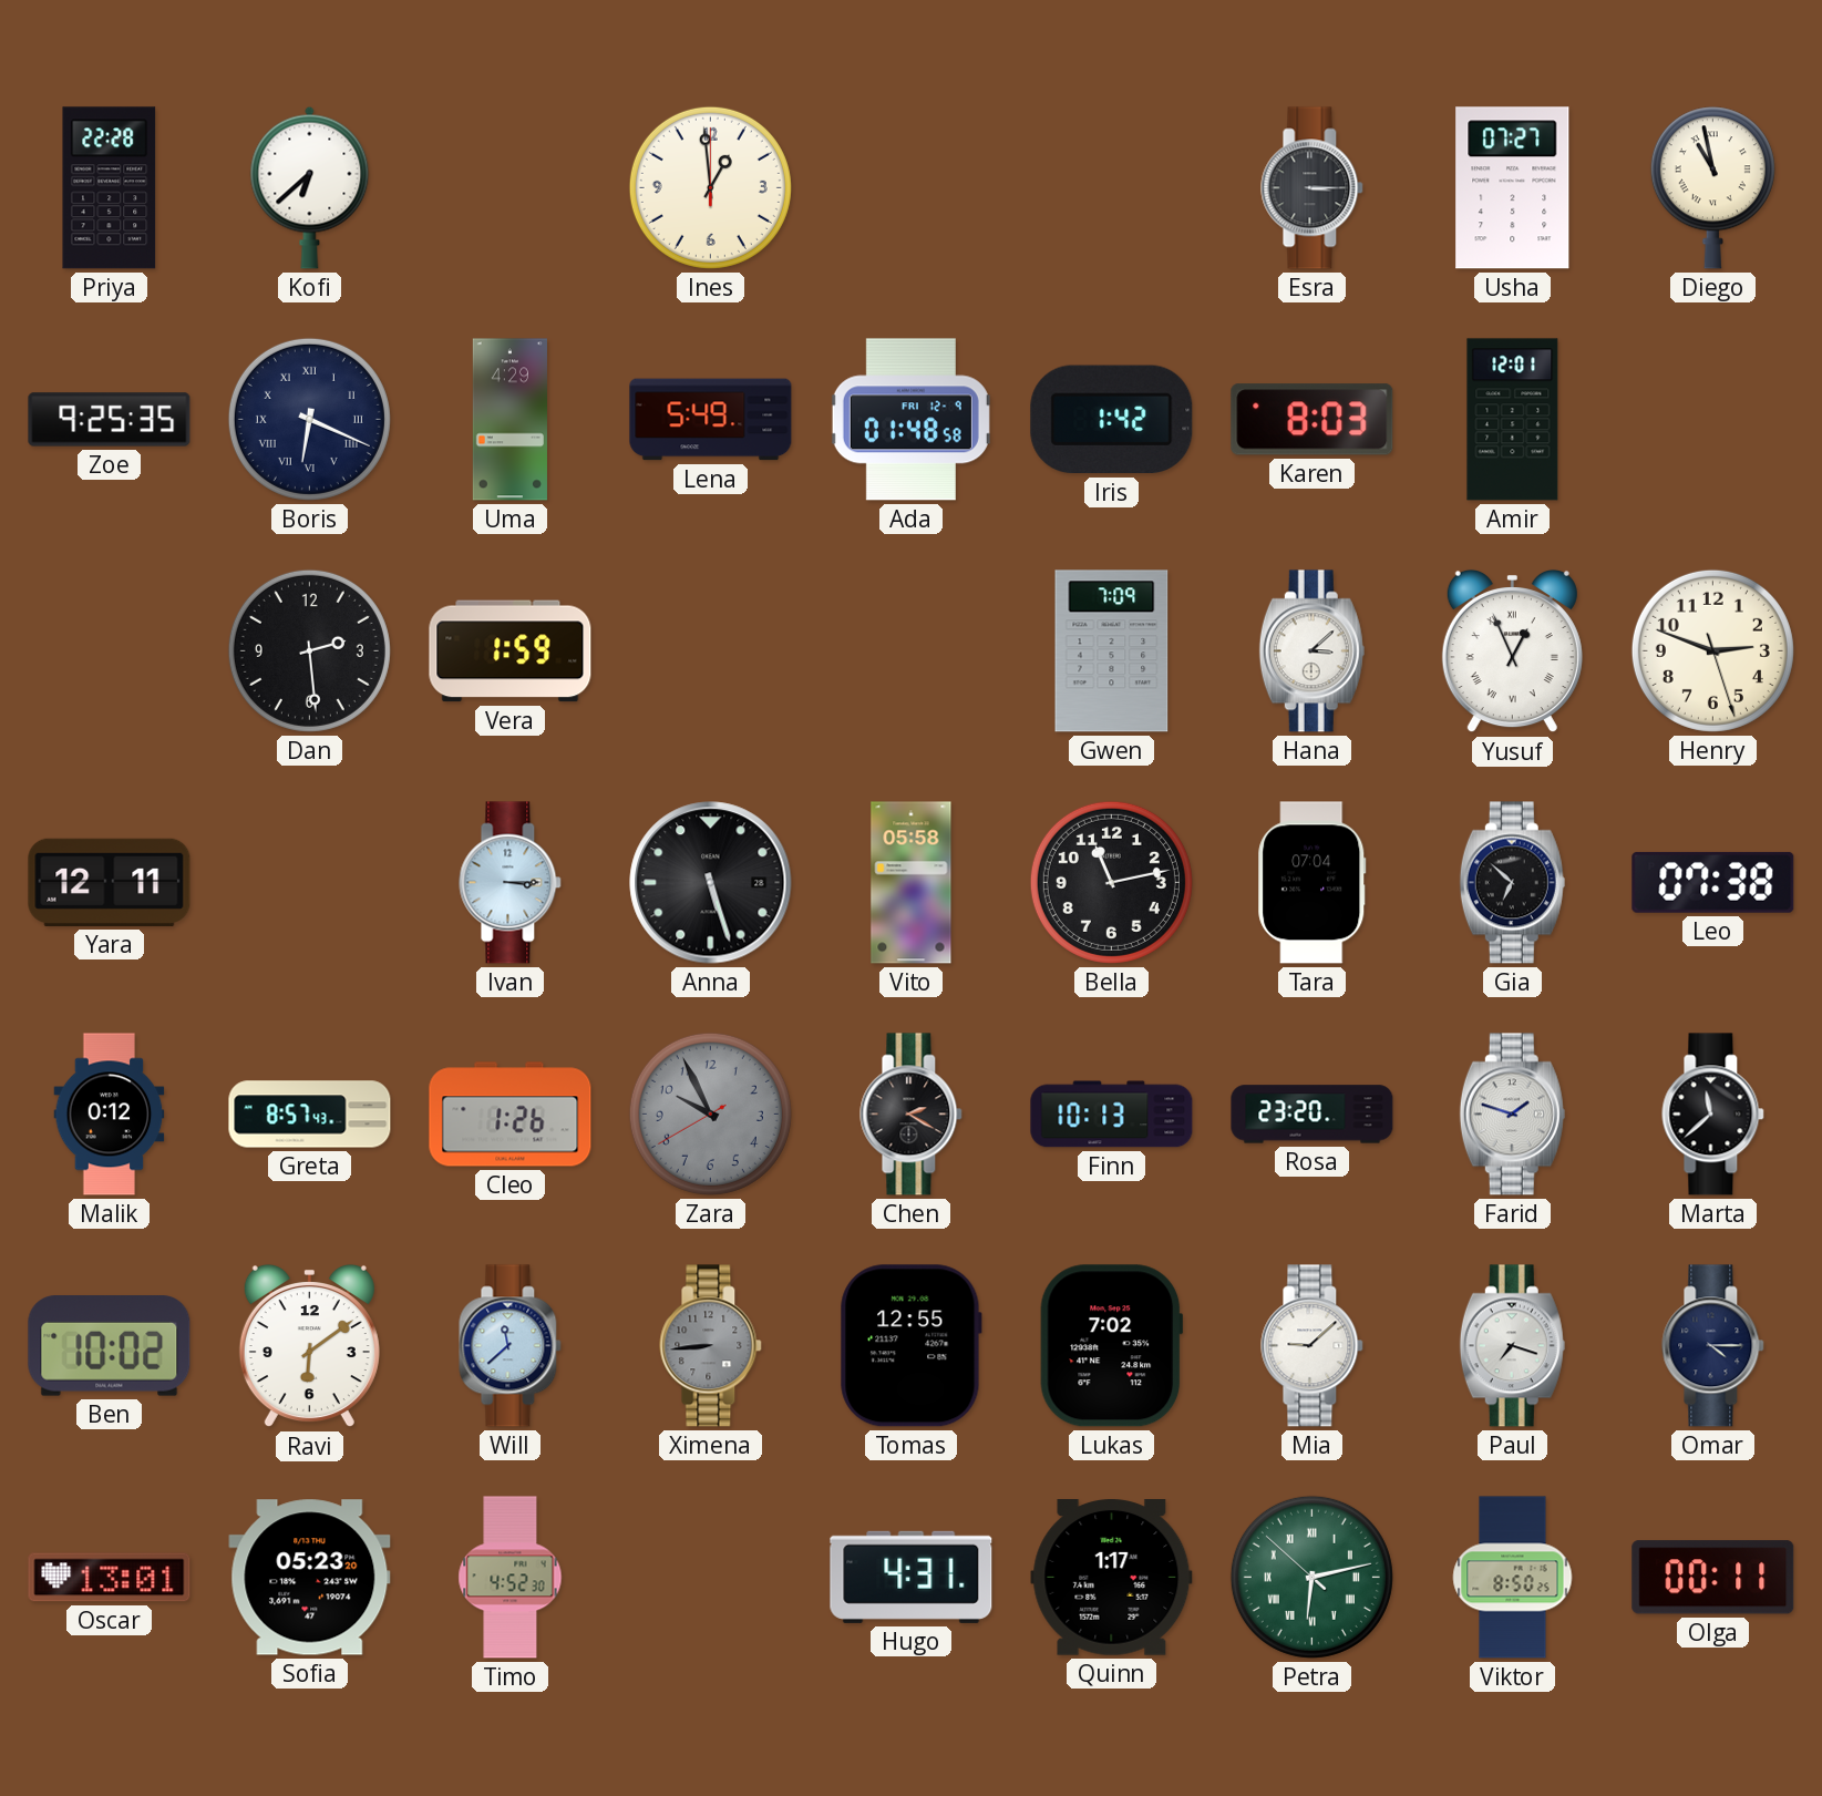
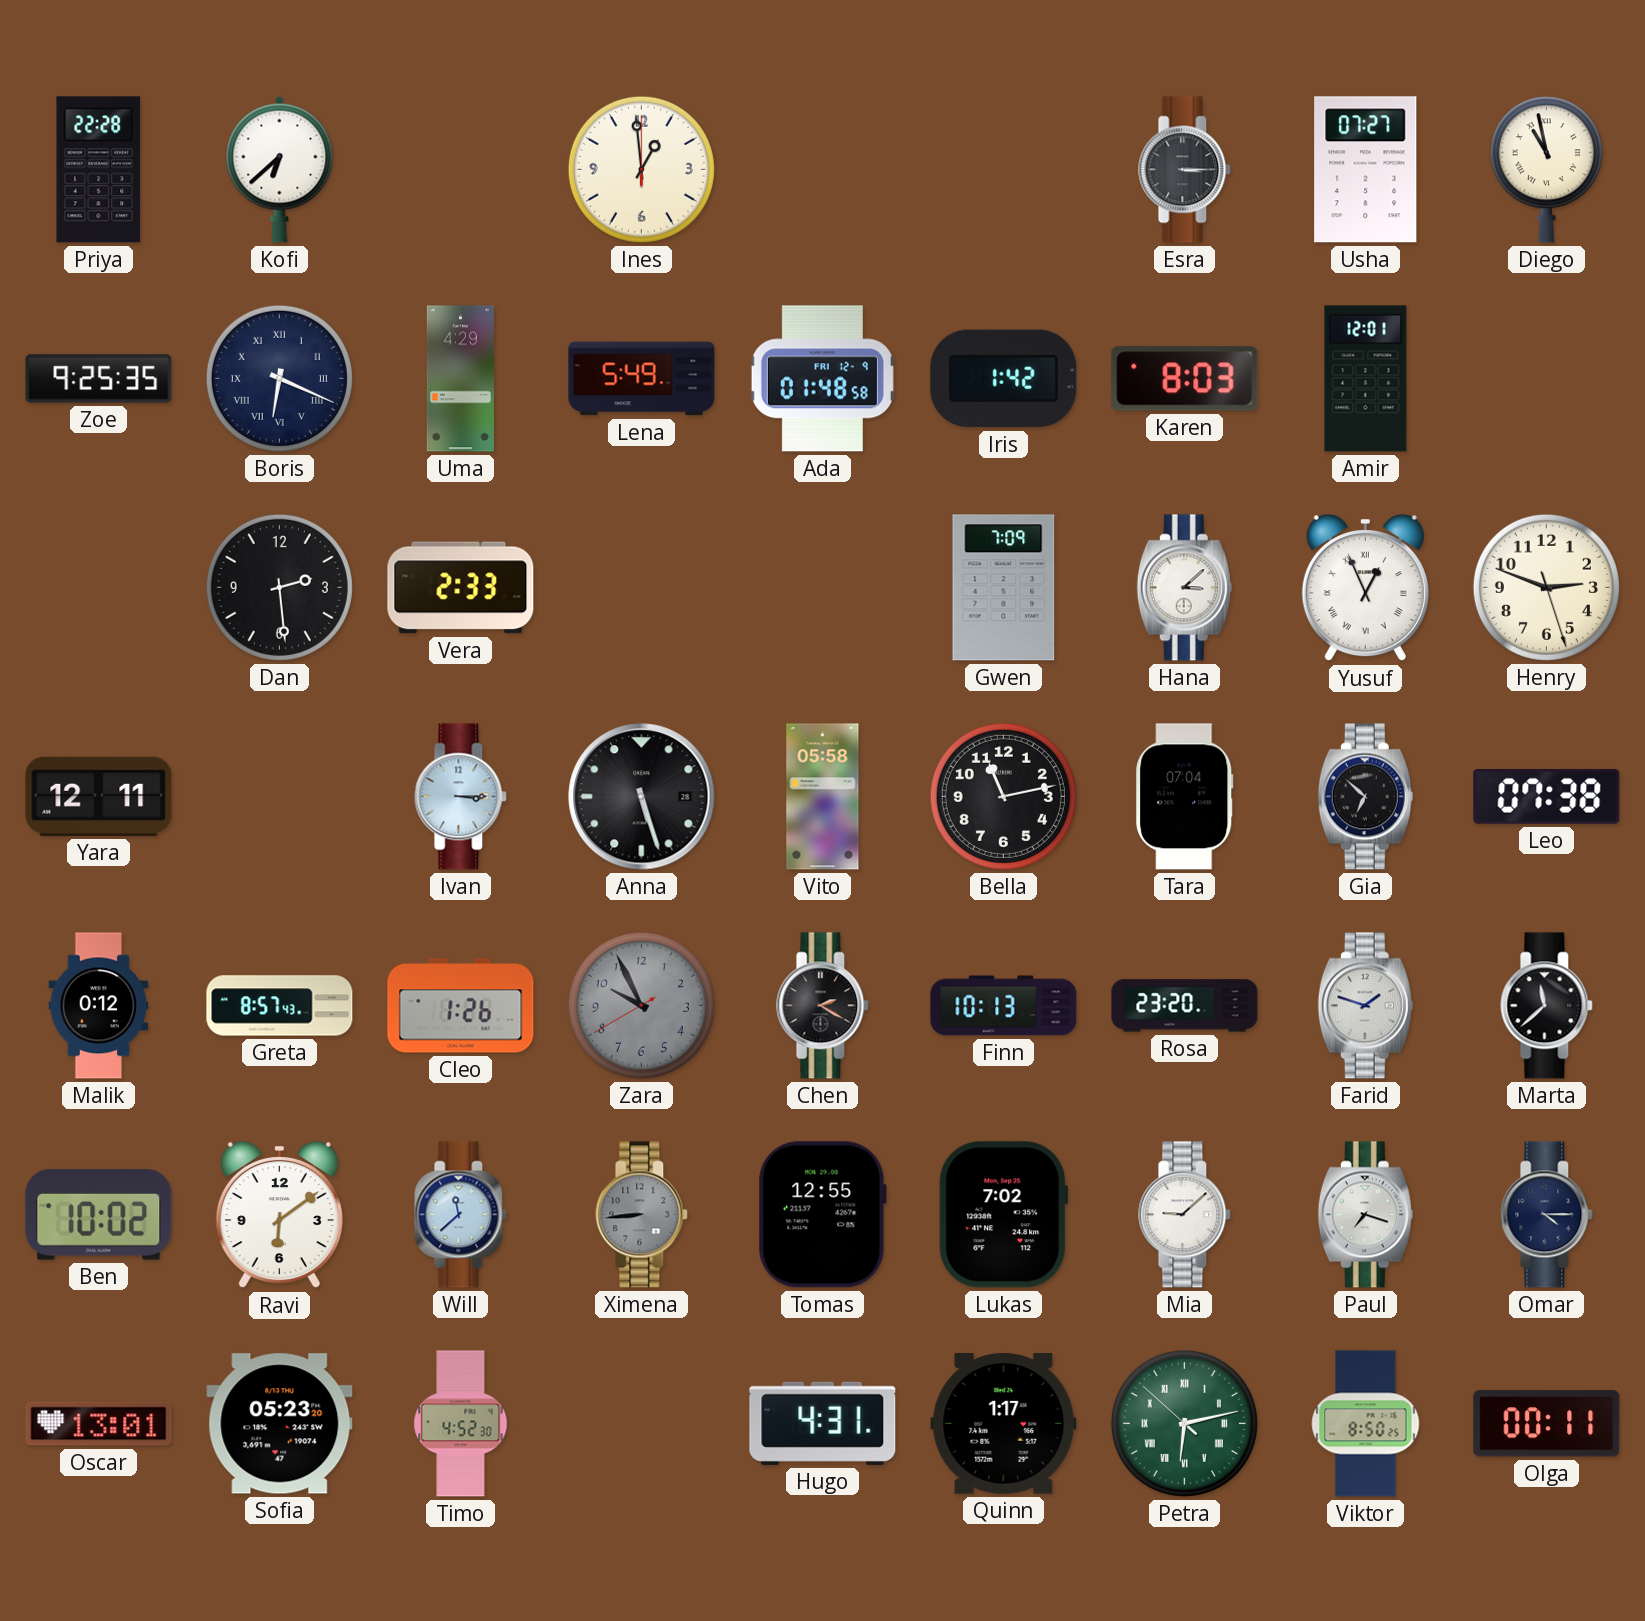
Vera: 1:59 -> 2:33
